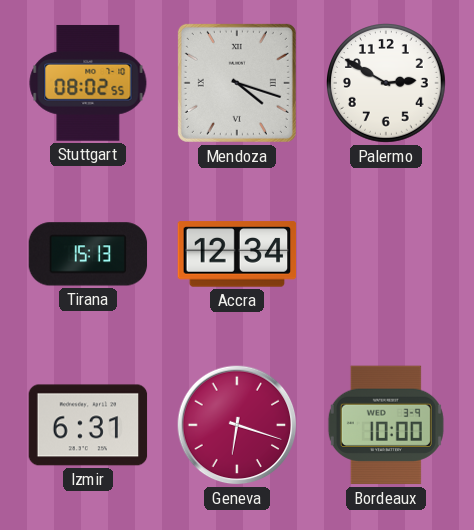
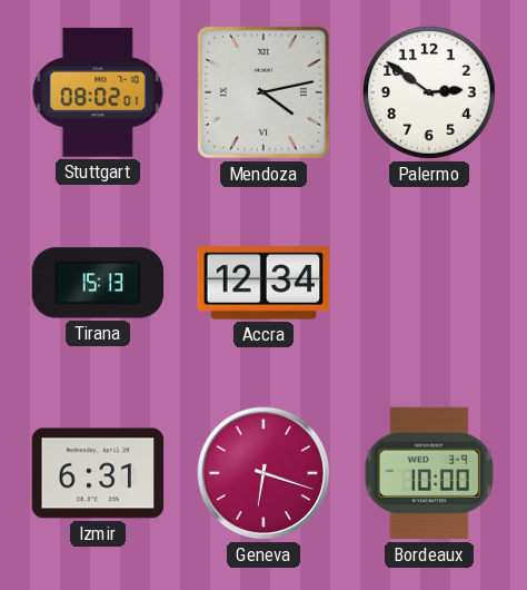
Stuttgart: 08:02:55 -> 08:02:01
Mendoza: 4:18 -> 4:13
Palermo: 2:50 -> 2:51
